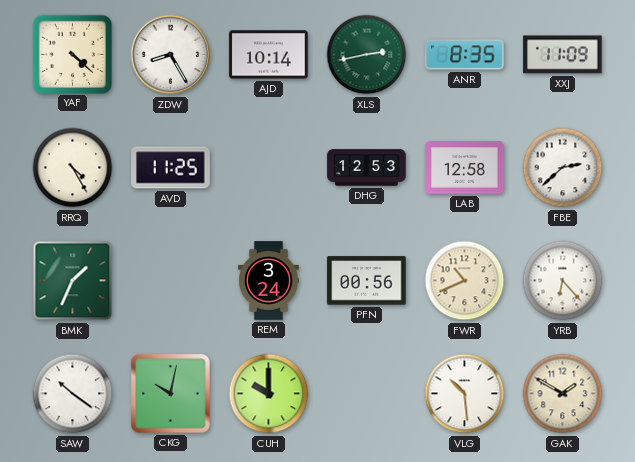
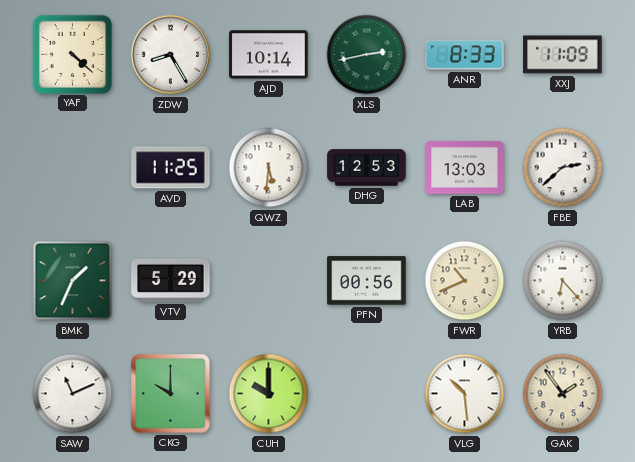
ANR: 8:35 -> 8:33
RRQ: 4:25 -> none
QWZ: none -> 5:31
LAB: 12:58 -> 13:03
VTV: none -> 5:29
REM: 3:24 -> none
SAW: 10:21 -> 11:11
CKG: 10:02 -> 10:00
GAK: 1:50 -> 1:54
